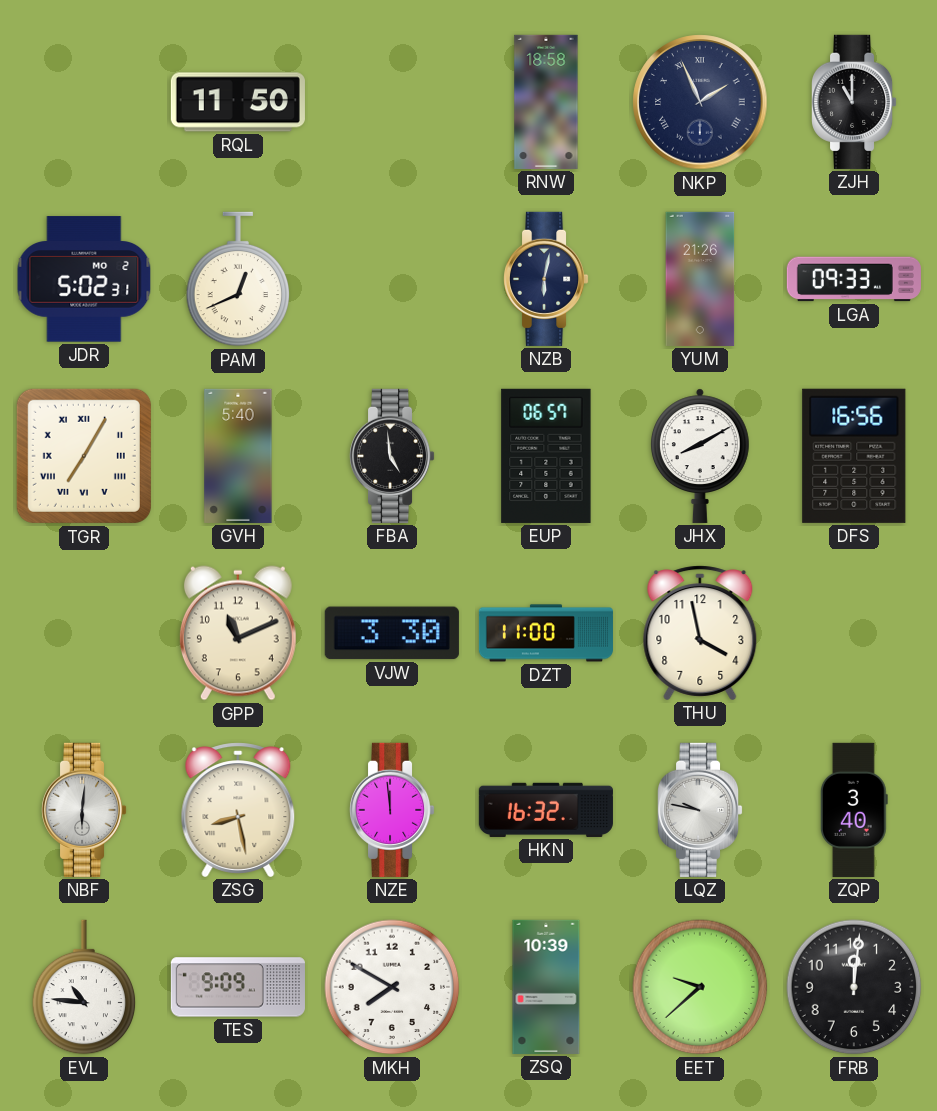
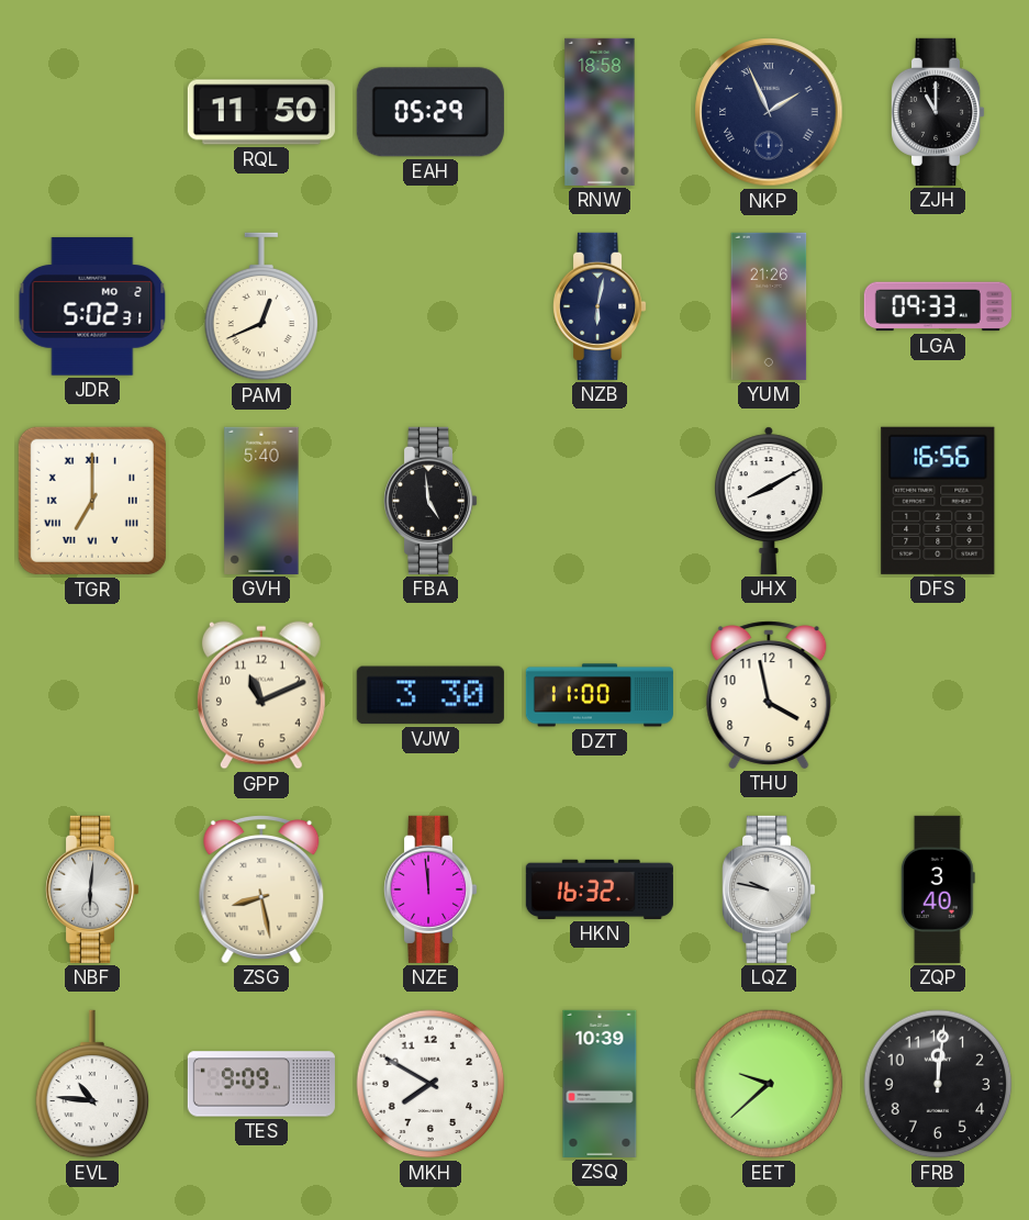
EAH: none -> 05:29
TGR: 7:05 -> 7:00
EUP: 06:57 -> none
